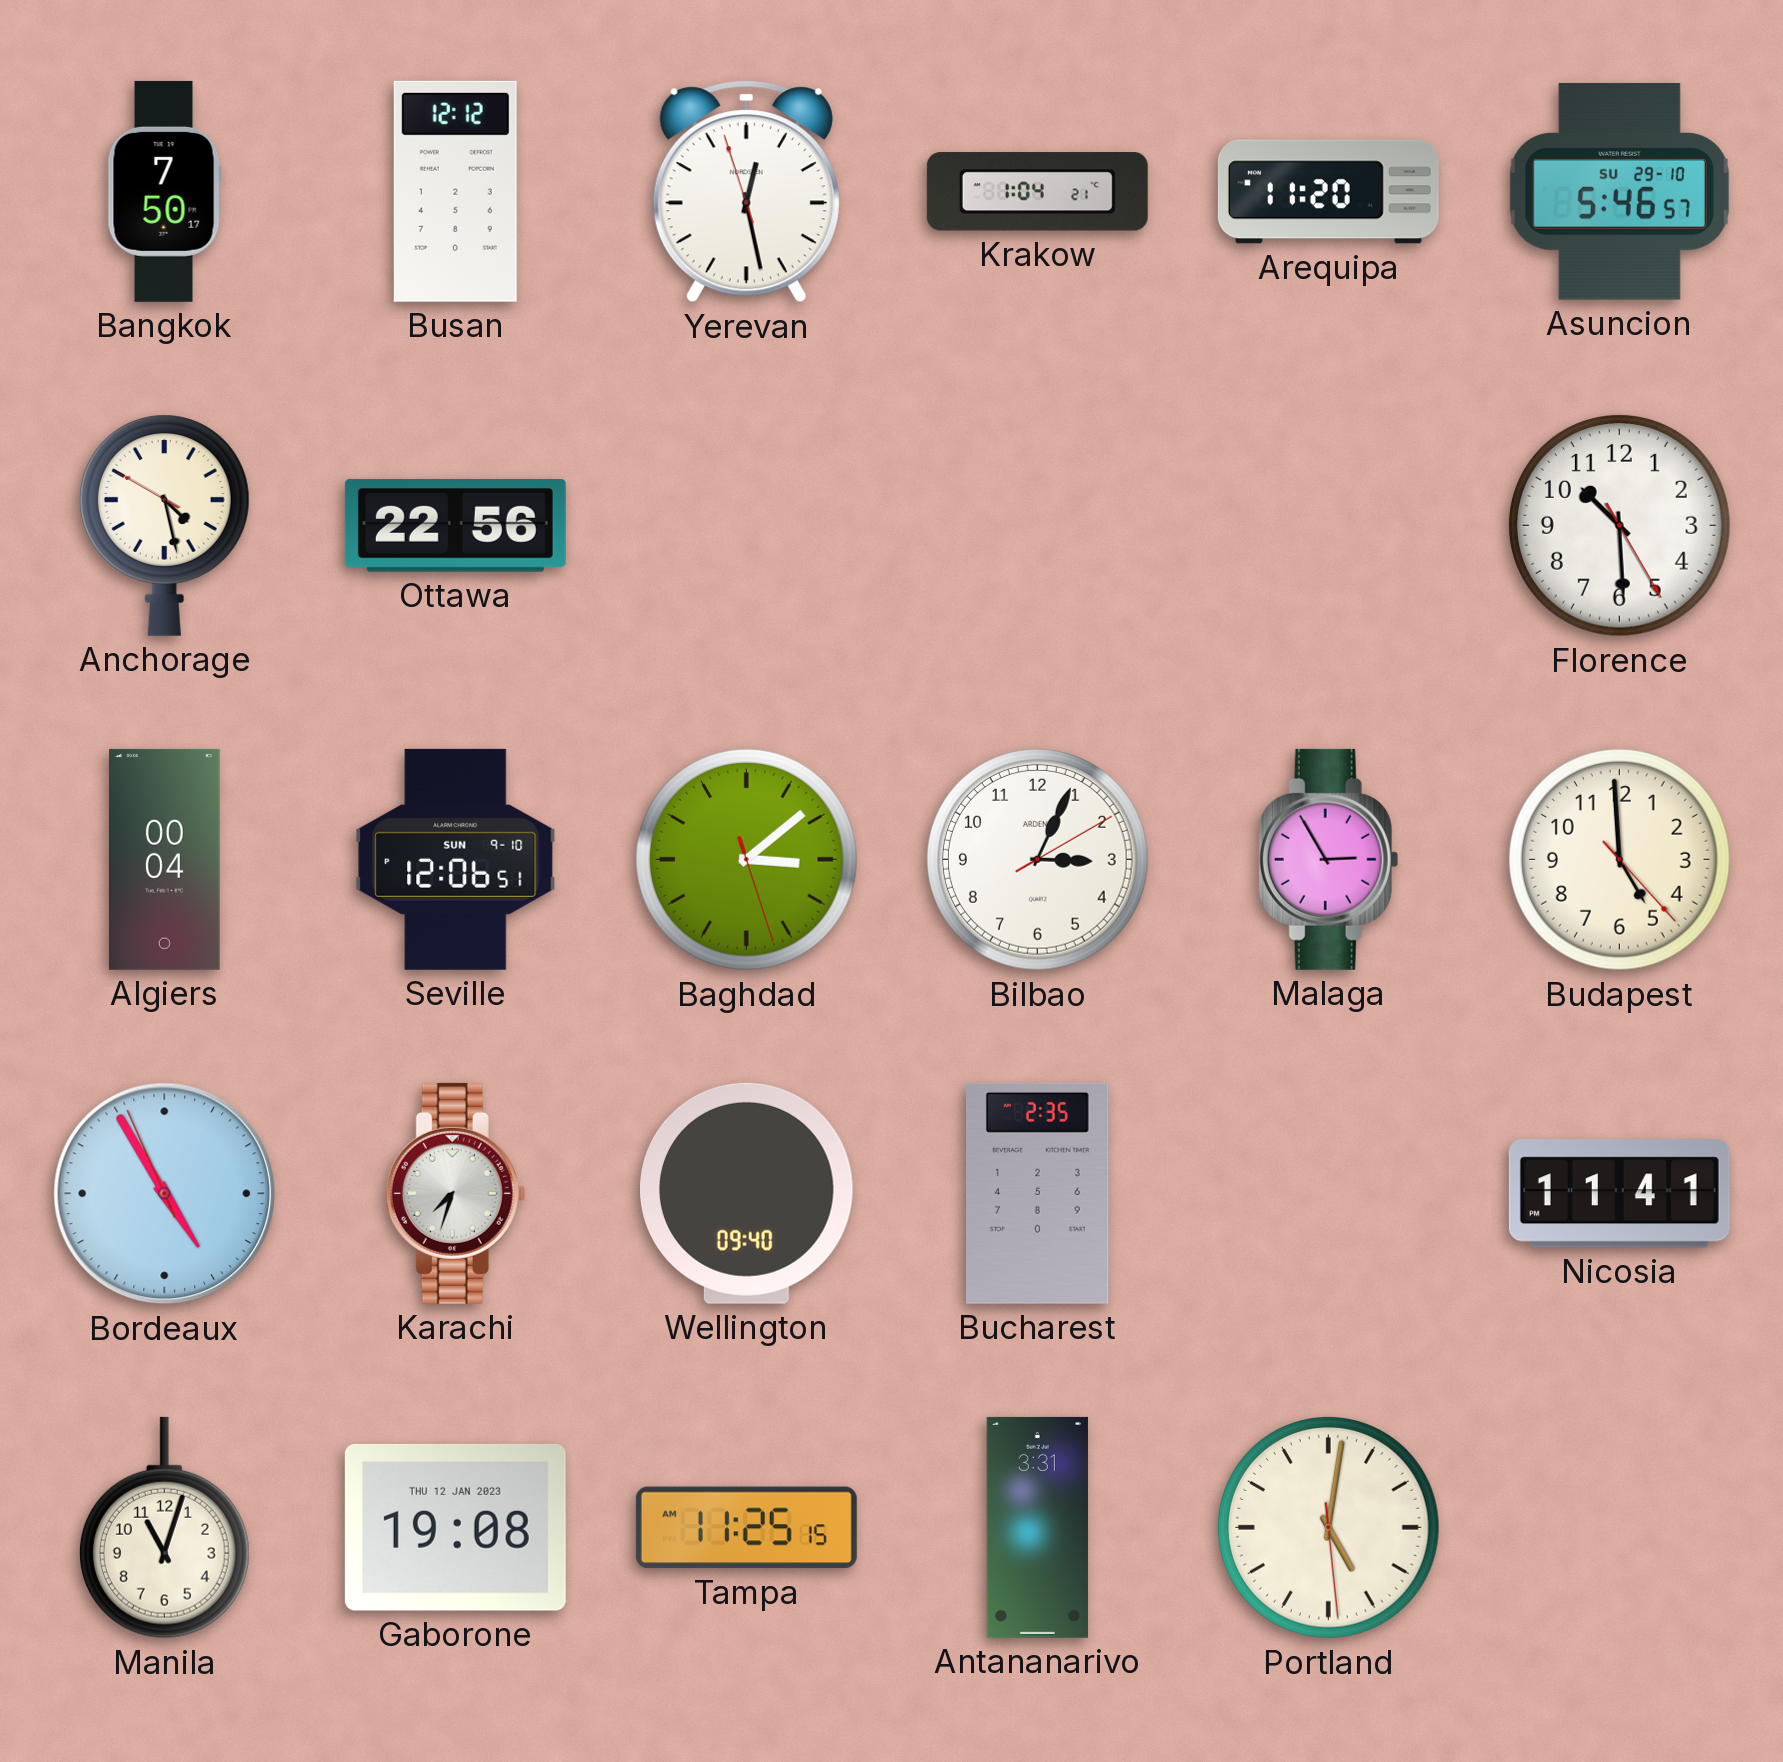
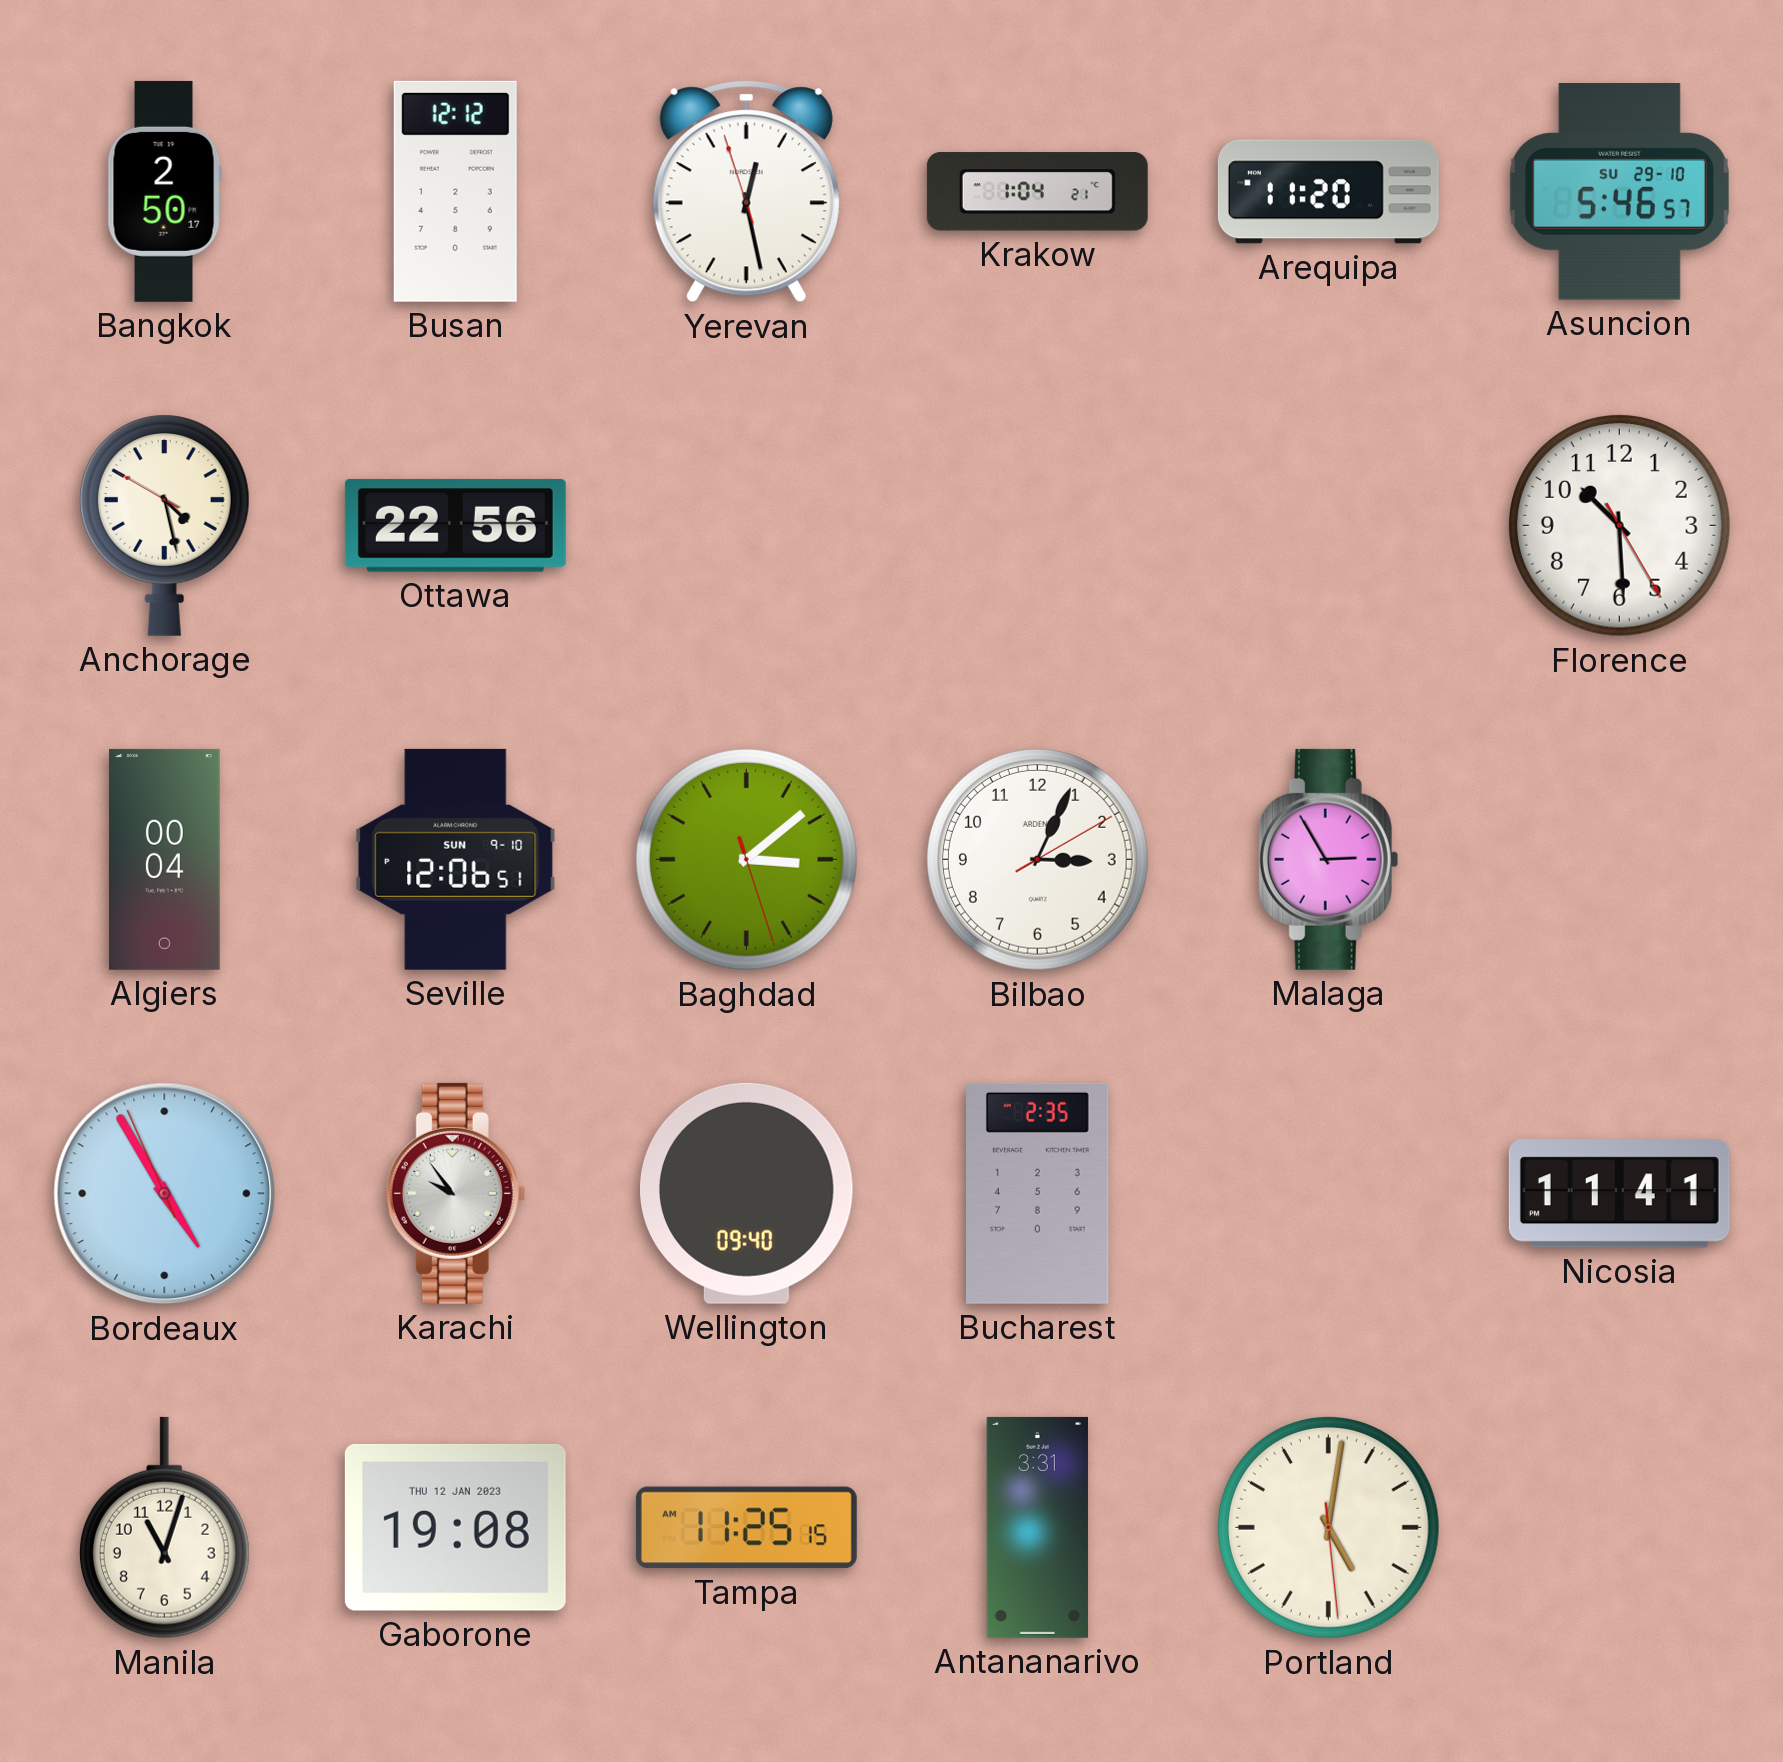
Bangkok: 7:50 -> 2:50
Budapest: 4:59 -> none
Karachi: 7:33 -> 9:54
